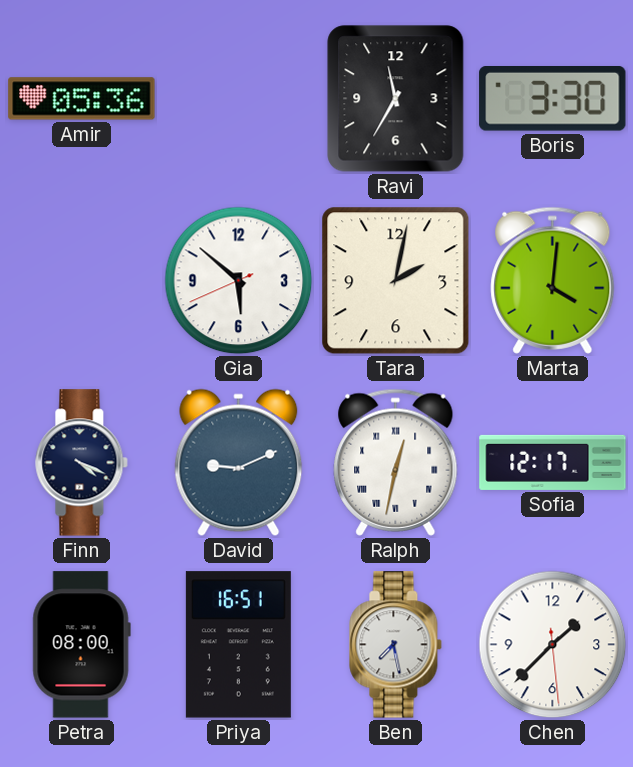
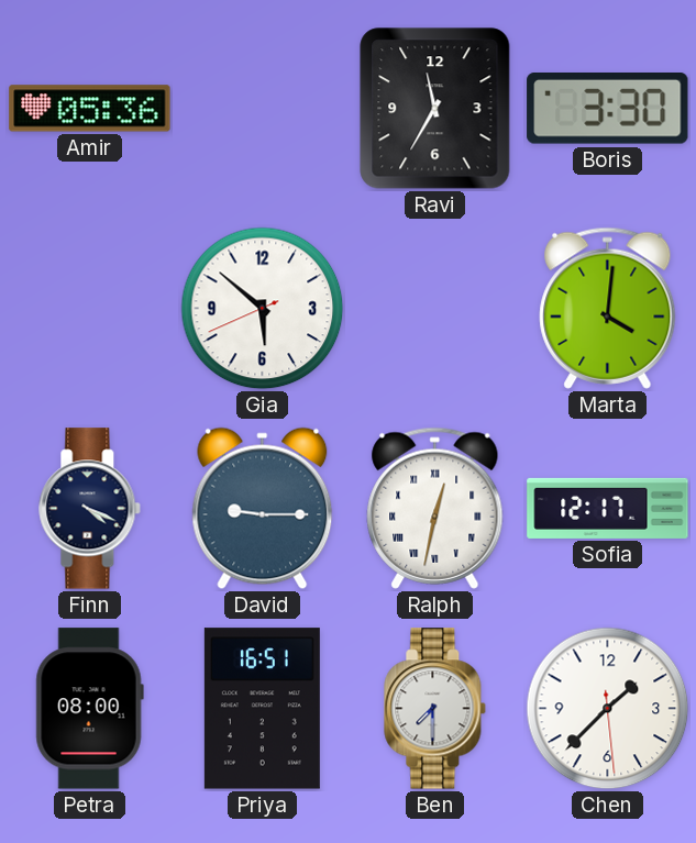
Tara: 2:02 -> none
David: 9:11 -> 9:15
Ben: 7:28 -> 7:30
